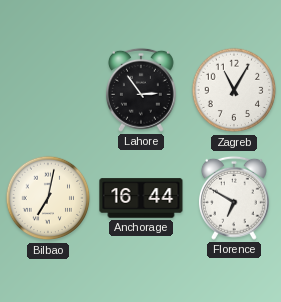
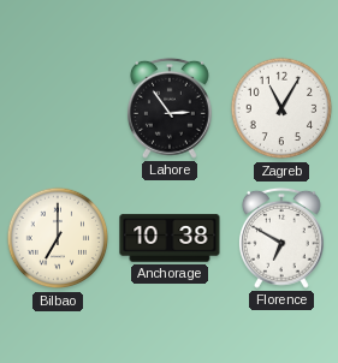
Bilbao: 7:02 -> 7:00
Anchorage: 16:44 -> 10:38
